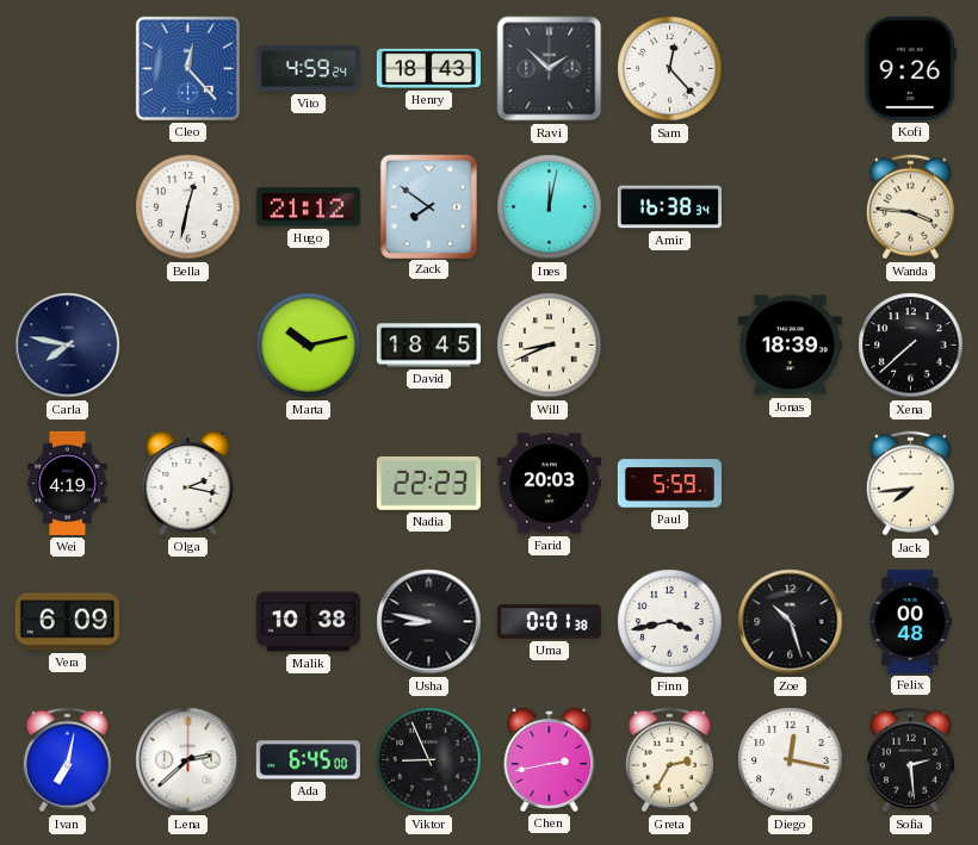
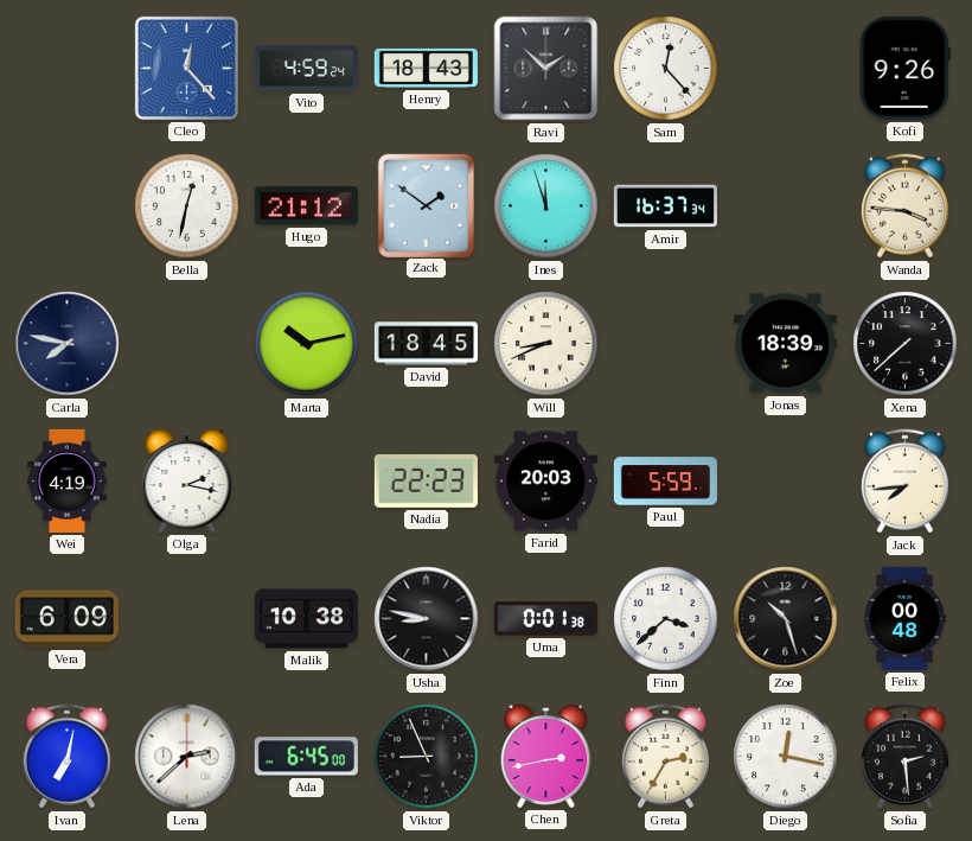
Zack: 7:51 -> 1:51
Ines: 12:02 -> 11:57
Amir: 16:38 -> 16:37
Finn: 3:43 -> 3:38
